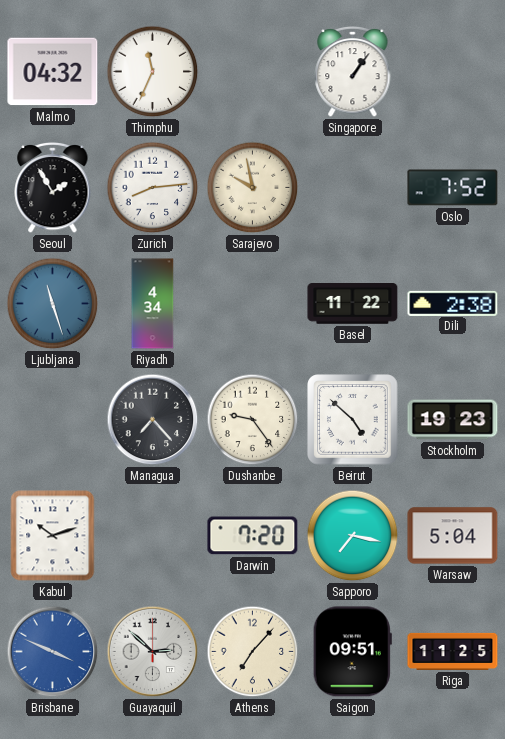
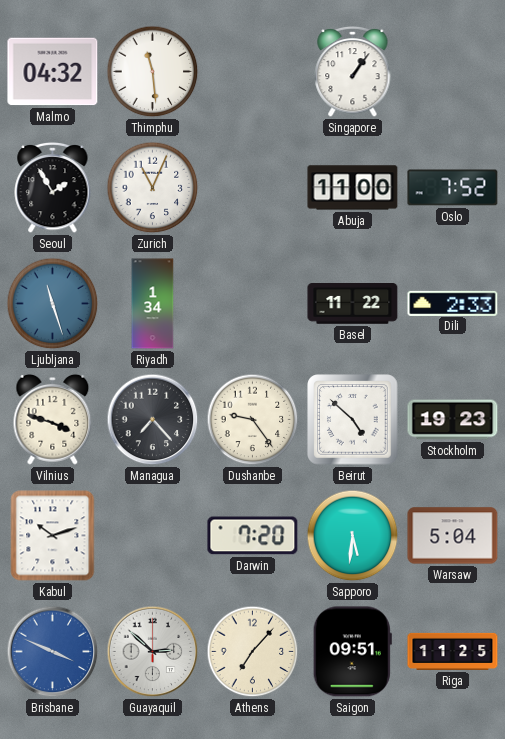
Thimphu: 11:34 -> 11:29
Zurich: 8:14 -> 11:04
Sarajevo: 9:58 -> none
Abuja: none -> 11:00
Riyadh: 4:34 -> 1:34
Dili: 2:38 -> 2:33
Vilnius: none -> 3:48
Sapporo: 7:17 -> 5:31
